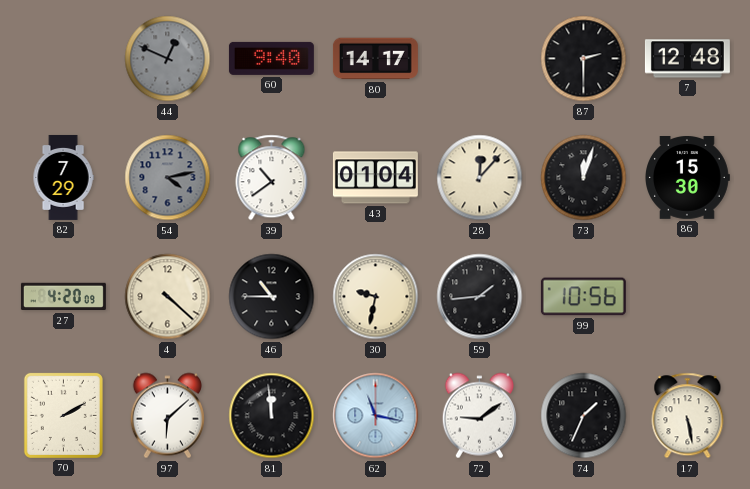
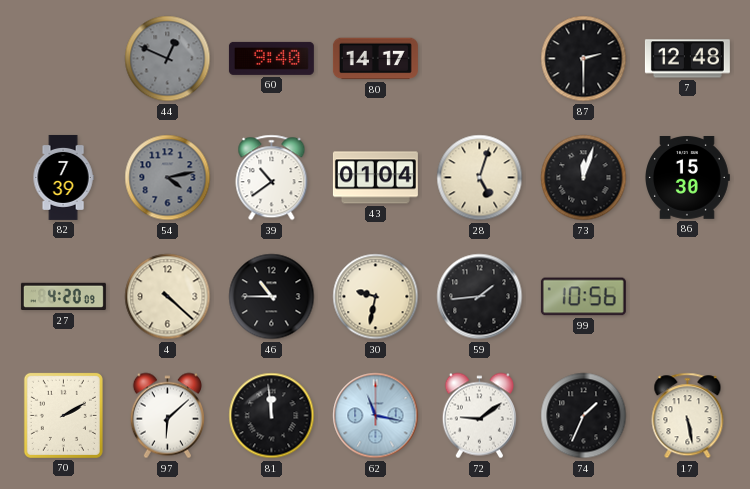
82: 7:29 -> 7:39
28: 12:07 -> 5:03
